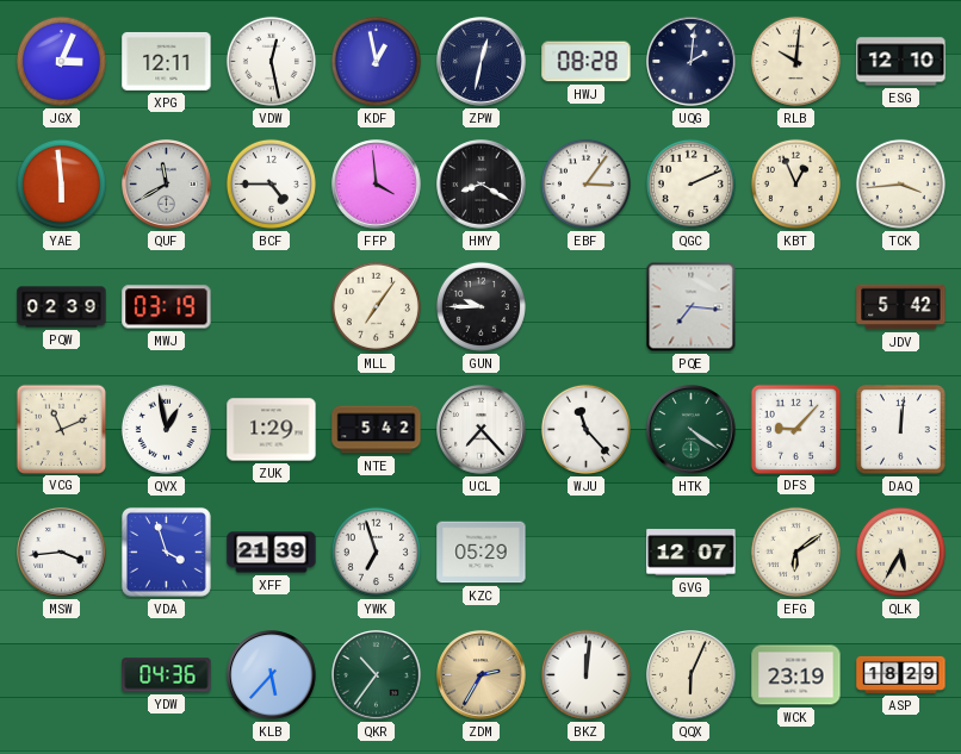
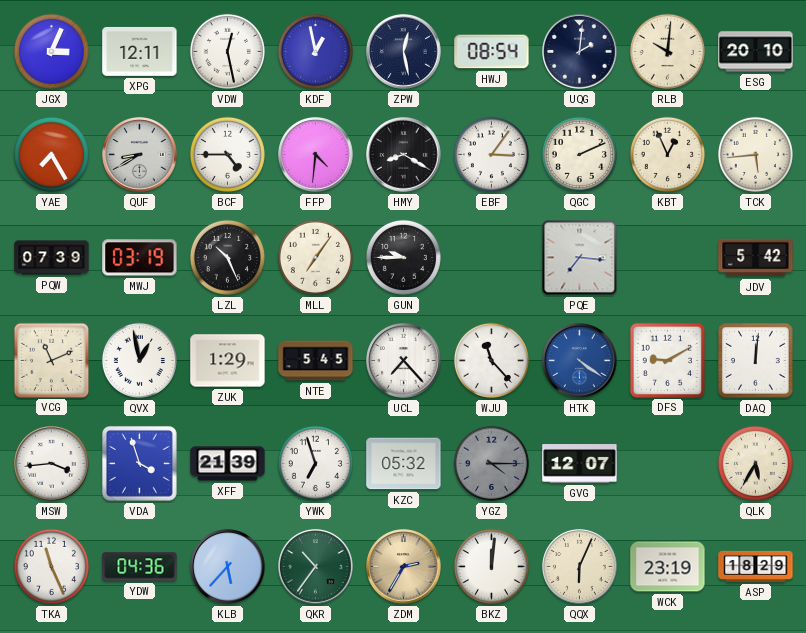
ZPW: 12:32 -> 12:28
HWJ: 08:28 -> 08:54
ESG: 12:10 -> 20:10
YAE: 5:59 -> 7:25
QUF: 11:40 -> 8:40
FFP: 3:59 -> 4:31
TCK: 3:44 -> 5:44
PQW: 02:39 -> 07:39
LZL: none -> 10:26
NTE: 5:42 -> 5:45
HTK dial: green -> blue
DFS: 9:07 -> 9:10
KZC: 05:29 -> 05:32
YGZ: none -> 4:15
EFG: 6:09 -> none
TKA: none -> 11:26
